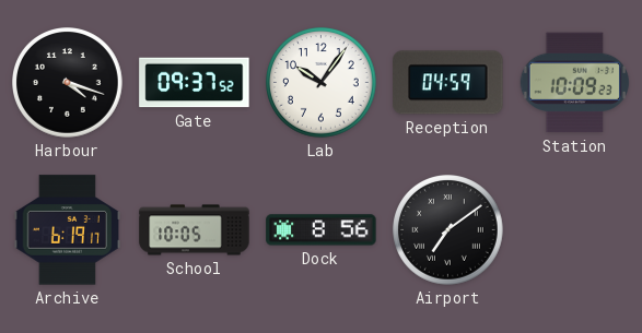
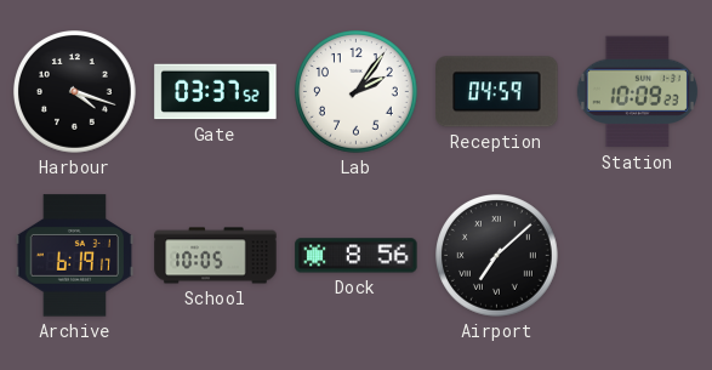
Gate: 09:37 -> 03:37
Lab: 10:06 -> 2:06
Airport: 7:09 -> 7:08
